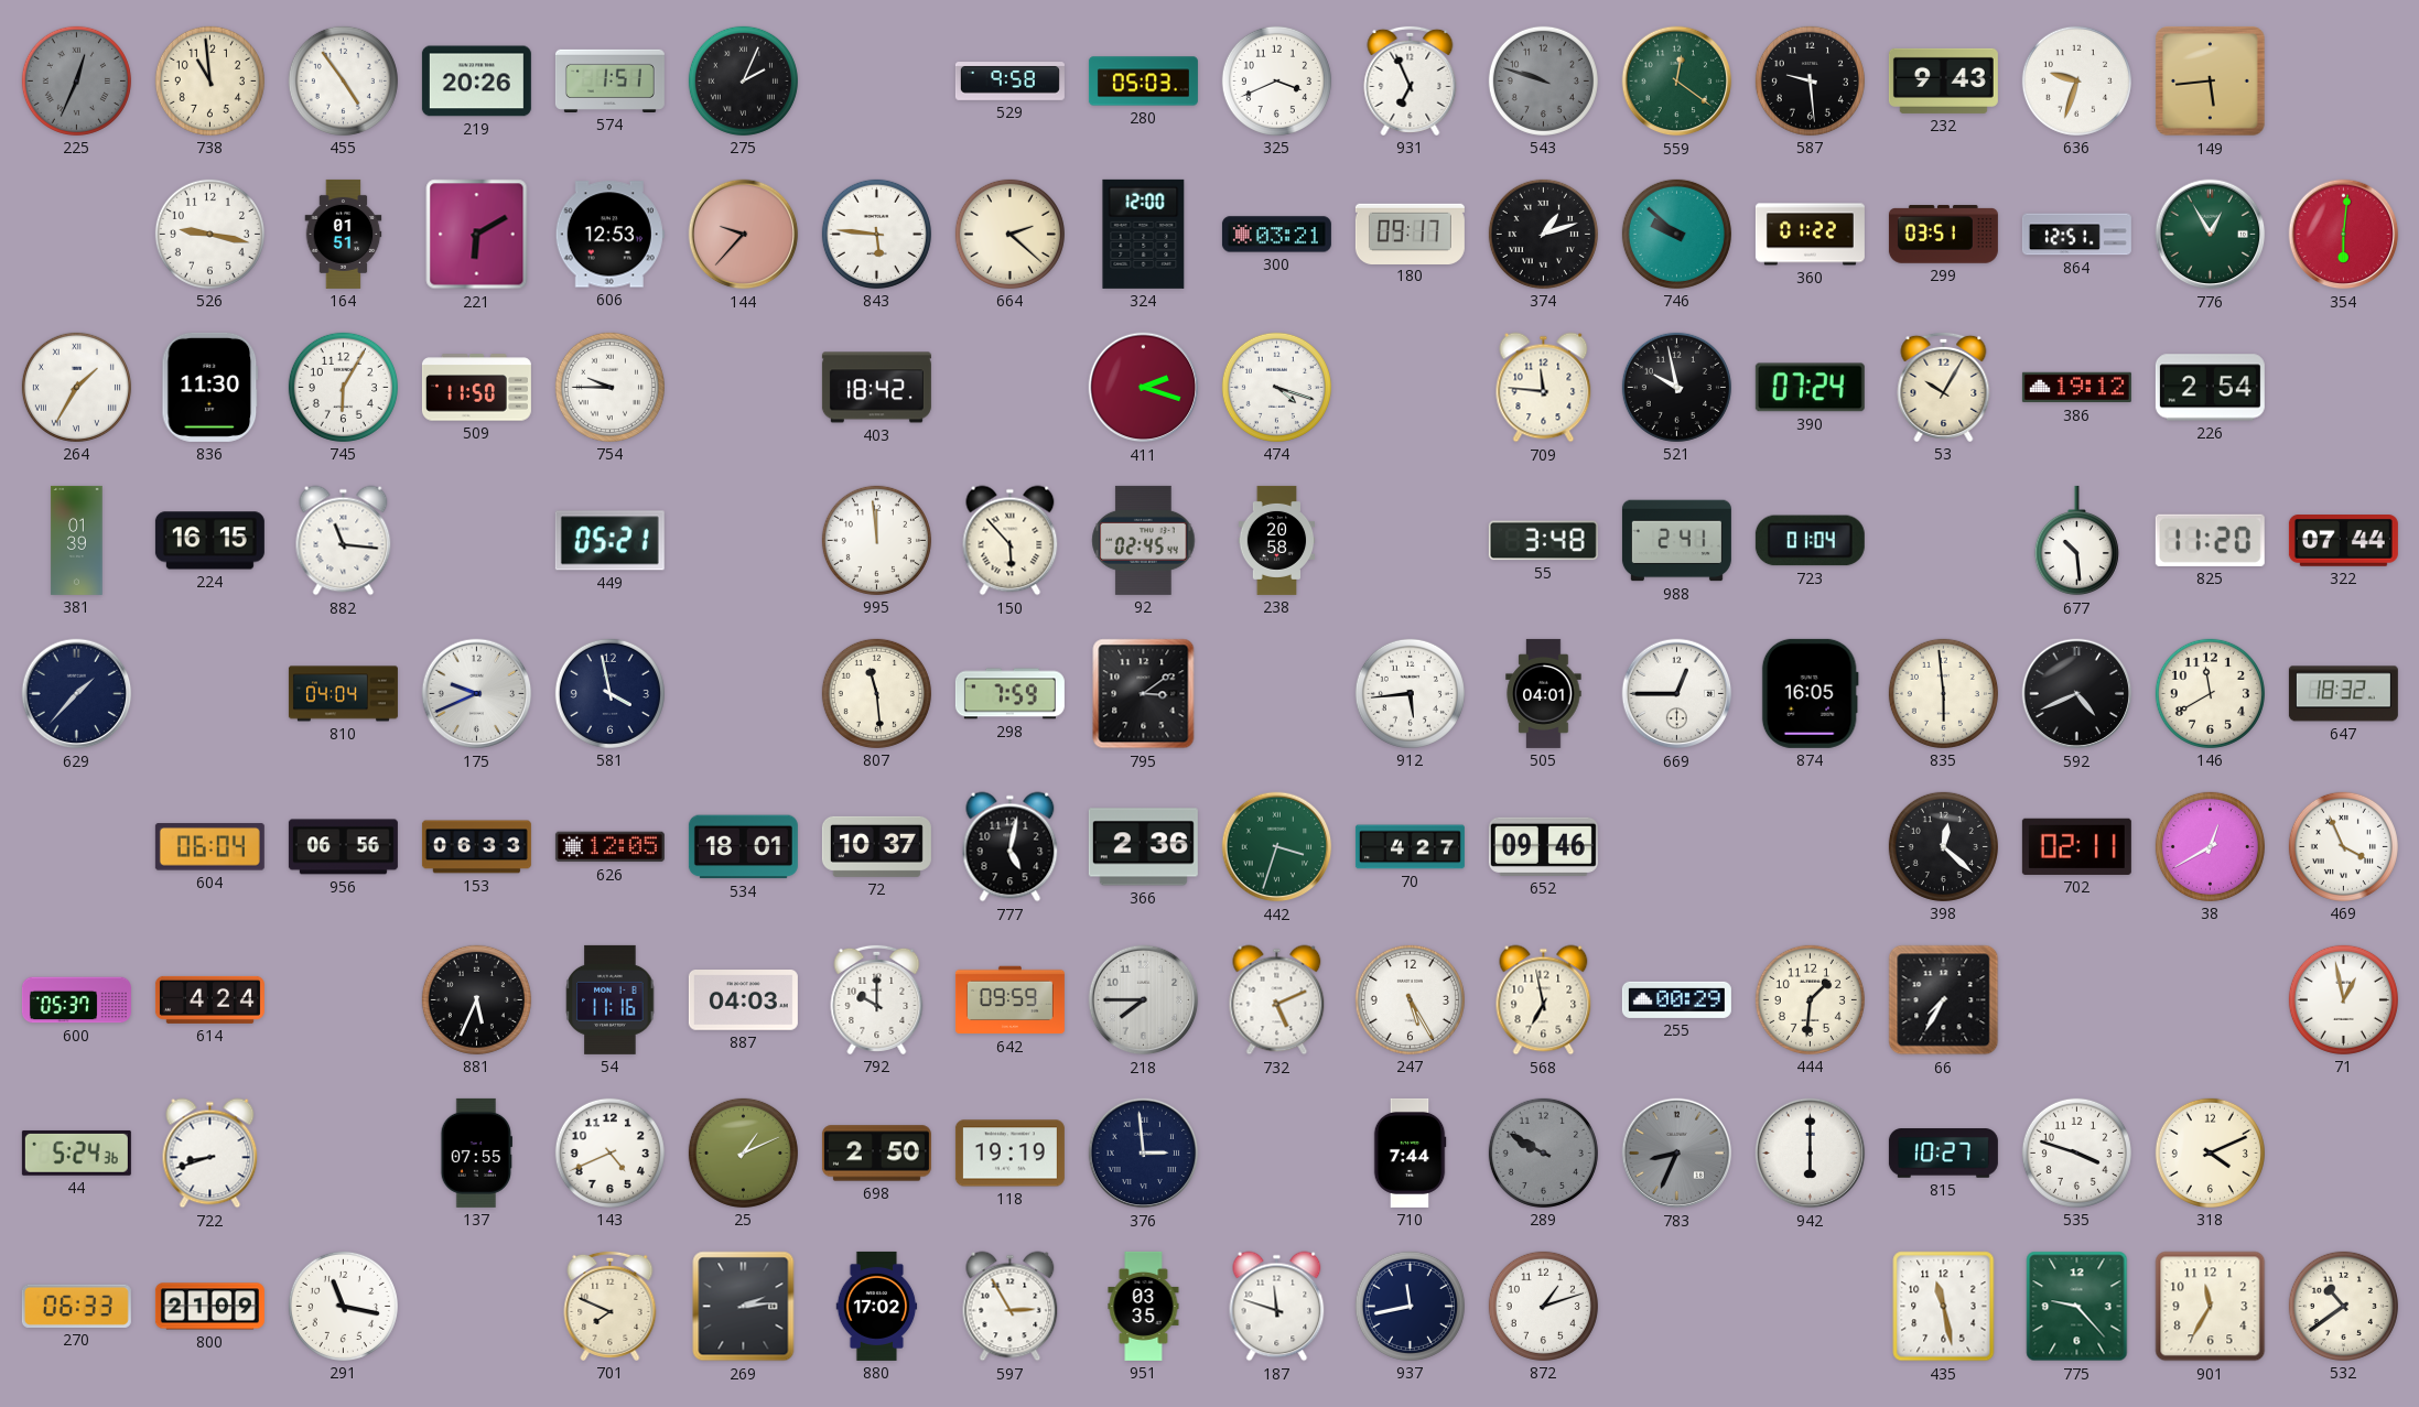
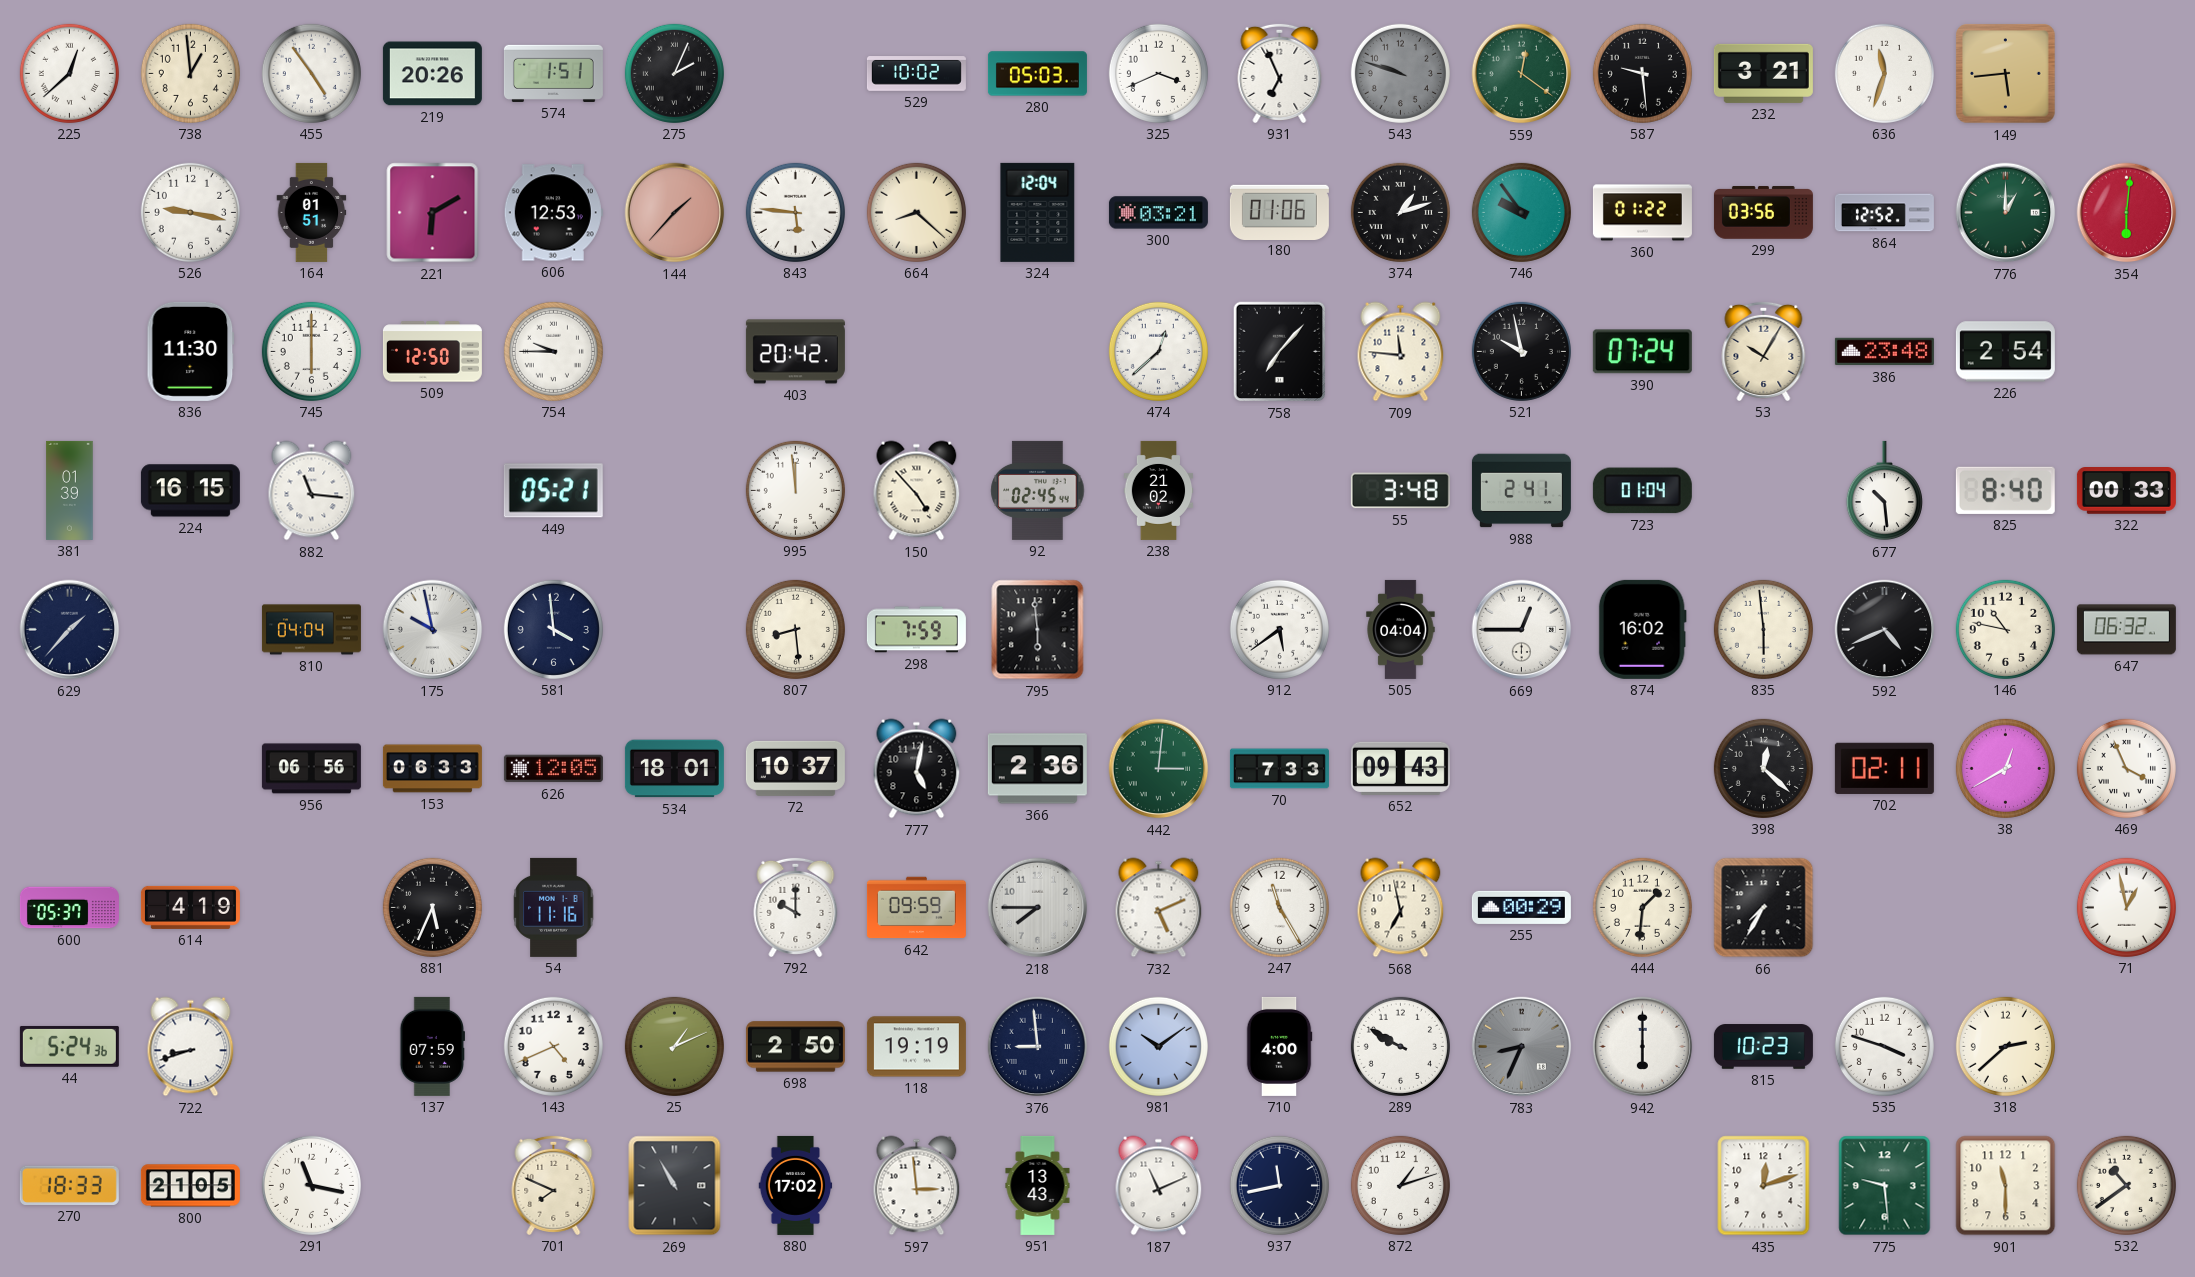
225: 12:34 -> 12:38
225 dial: grey -> white
738: 10:59 -> 12:59
529: 9:58 -> 10:02
232: 9:43 -> 3:21
636: 9:33 -> 11:33
144: 9:37 -> 1:37
664: 2:22 -> 8:22
324: 12:00 -> 12:04
180: 09:17 -> 01:06
746: 9:52 -> 9:54
299: 03:51 -> 03:56
864: 12:51 -> 12:52
776: 12:55 -> 1:00
264: 1:35 -> none
745: 6:05 -> 6:00
509: 11:50 -> 12:50
403: 18:42 -> 20:42
411: 2:18 -> none
474: 4:18 -> 12:38
758: none -> 7:07
386: 19:12 -> 23:48
150: 5:53 -> 4:53
238: 20:58 -> 21:02
825: 11:20 -> 8:40
322: 07:44 -> 00:33
175: 9:41 -> 9:58
581: 3:58 -> 3:59
807: 11:29 -> 8:29
795: 3:09 -> 5:59
912: 5:44 -> 5:39
505: 04:01 -> 04:04
874: 16:05 -> 16:02
146: 11:40 -> 10:47
647: 18:32 -> 06:32
604: 06:04 -> none
442: 3:33 -> 3:01
70: 4:27 -> 7:33
652: 09:46 -> 09:43
614: 4:24 -> 4:19
887: 04:03 -> none
247: 5:25 -> 11:25
137: 07:55 -> 07:59
376: 2:59 -> 8:59
981: none -> 10:09
710: 7:44 -> 4:00
289 dial: grey -> white
815: 10:27 -> 10:23
318: 4:11 -> 2:38
270: 06:33 -> 18:33
800: 21:09 -> 21:05
269: 2:14 -> 10:55
597: 2:55 -> 2:59
951: 03:35 -> 13:43
187: 11:48 -> 11:11
435: 11:28 -> 12:12
775: 9:23 -> 9:29
901: 11:35 -> 11:30
